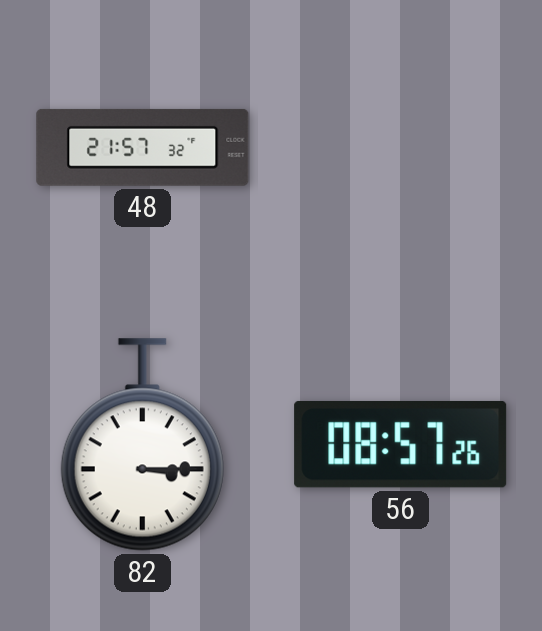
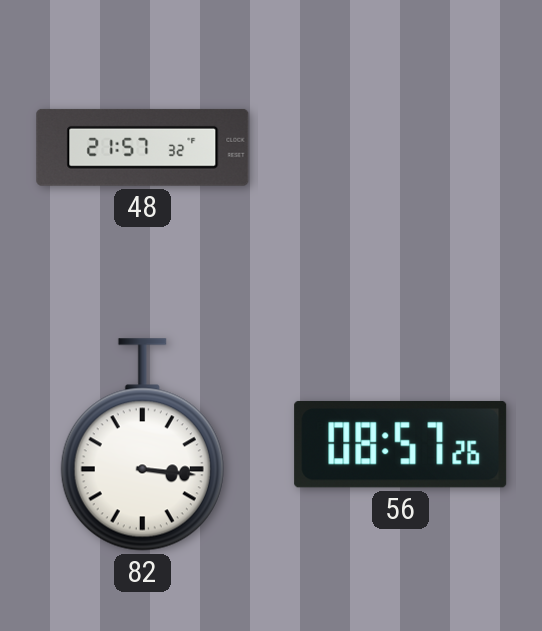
82: 3:15 -> 3:16
